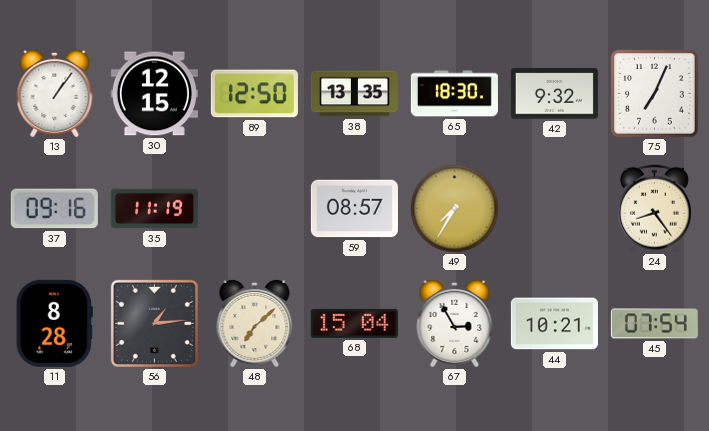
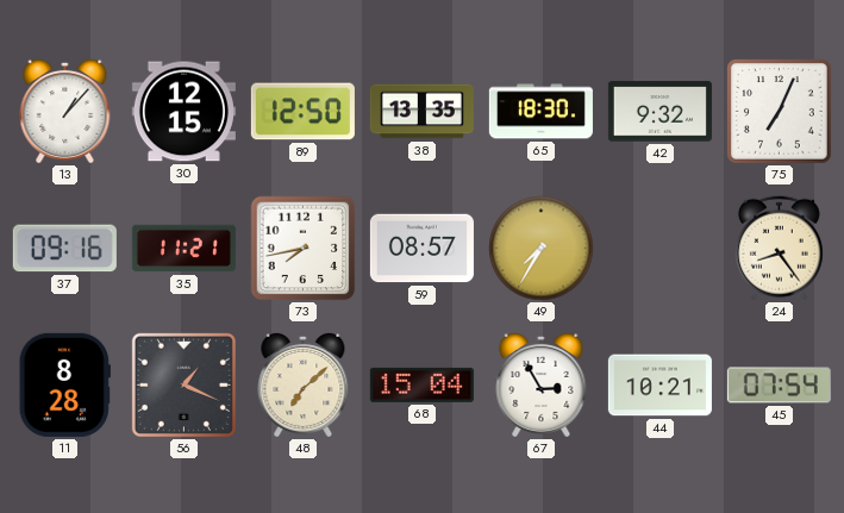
13: 1:06 -> 1:07
35: 11:19 -> 11:21
73: none -> 7:43
56: 1:14 -> 1:19
